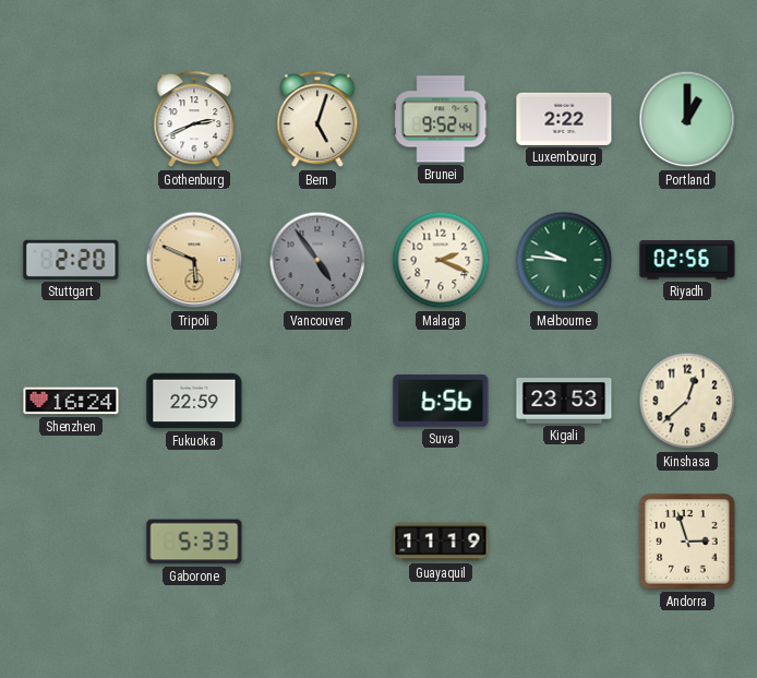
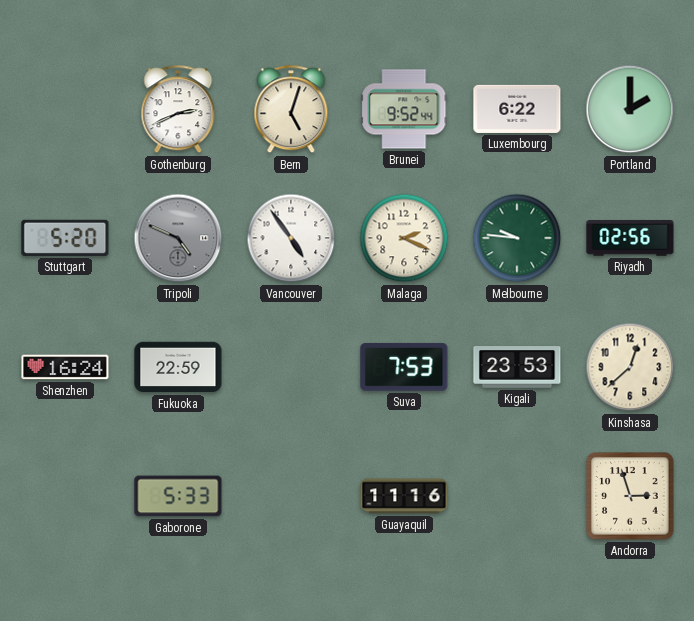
Luxembourg: 2:22 -> 6:22
Portland: 1:00 -> 2:00
Stuttgart: 2:20 -> 5:20
Tripoli: 5:49 -> 4:49
Tripoli dial: champagne -> grey
Vancouver dial: grey -> white
Suva: 6:56 -> 7:53
Guayaquil: 11:19 -> 11:16
